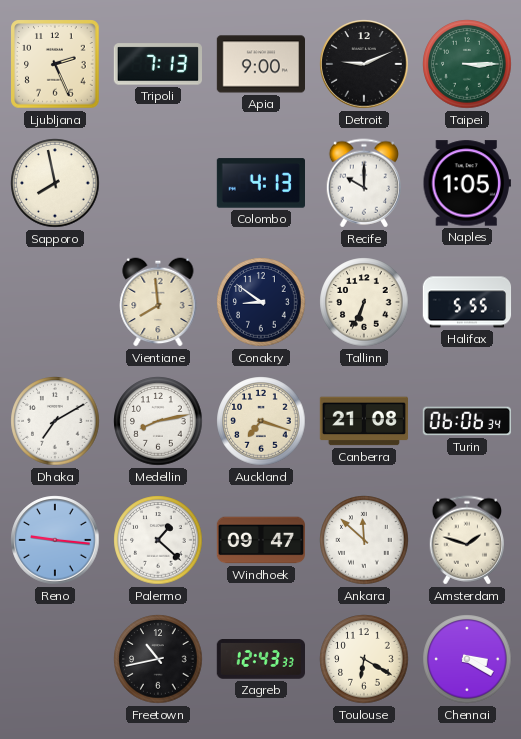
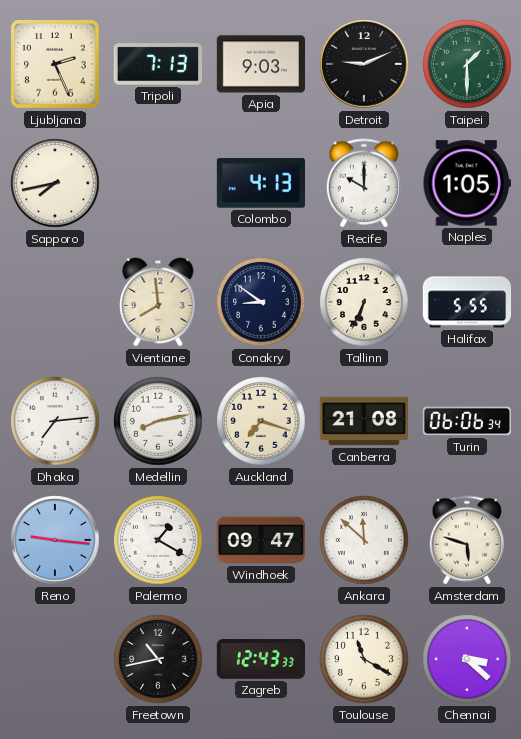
Apia: 9:00 -> 9:03
Taipei: 3:15 -> 1:30
Sapporo: 7:58 -> 7:43
Dhaka: 7:10 -> 7:14
Palermo: 1:22 -> 1:20
Amsterdam: 1:48 -> 5:48
Toulouse: 6:20 -> 11:20
Chennai: 3:20 -> 3:22
